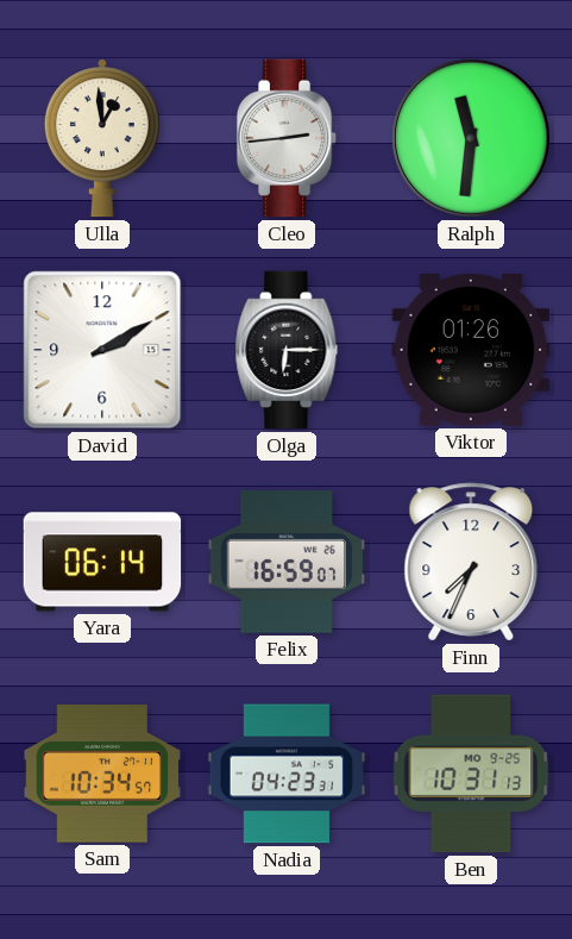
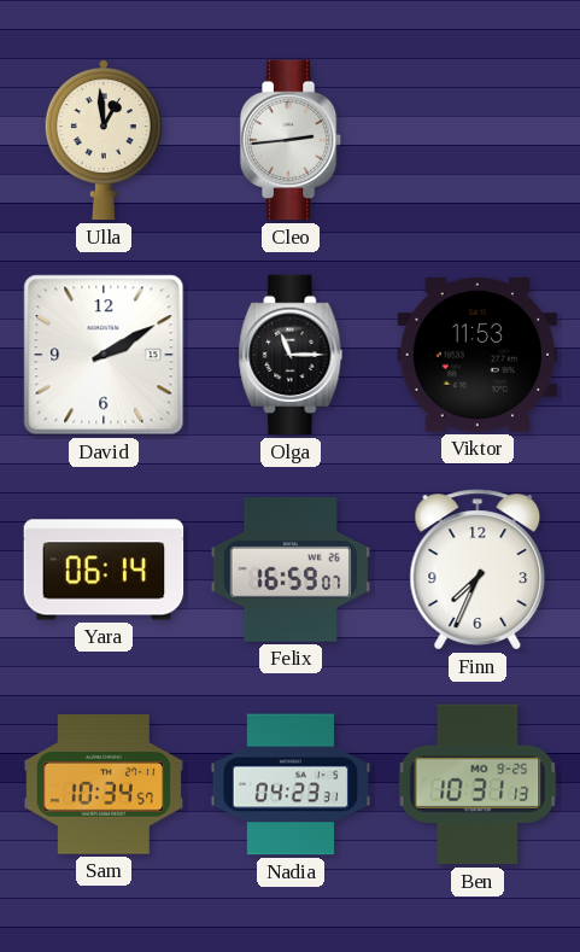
Ralph: 11:31 -> none
Olga: 6:15 -> 11:15
Viktor: 01:26 -> 11:53
